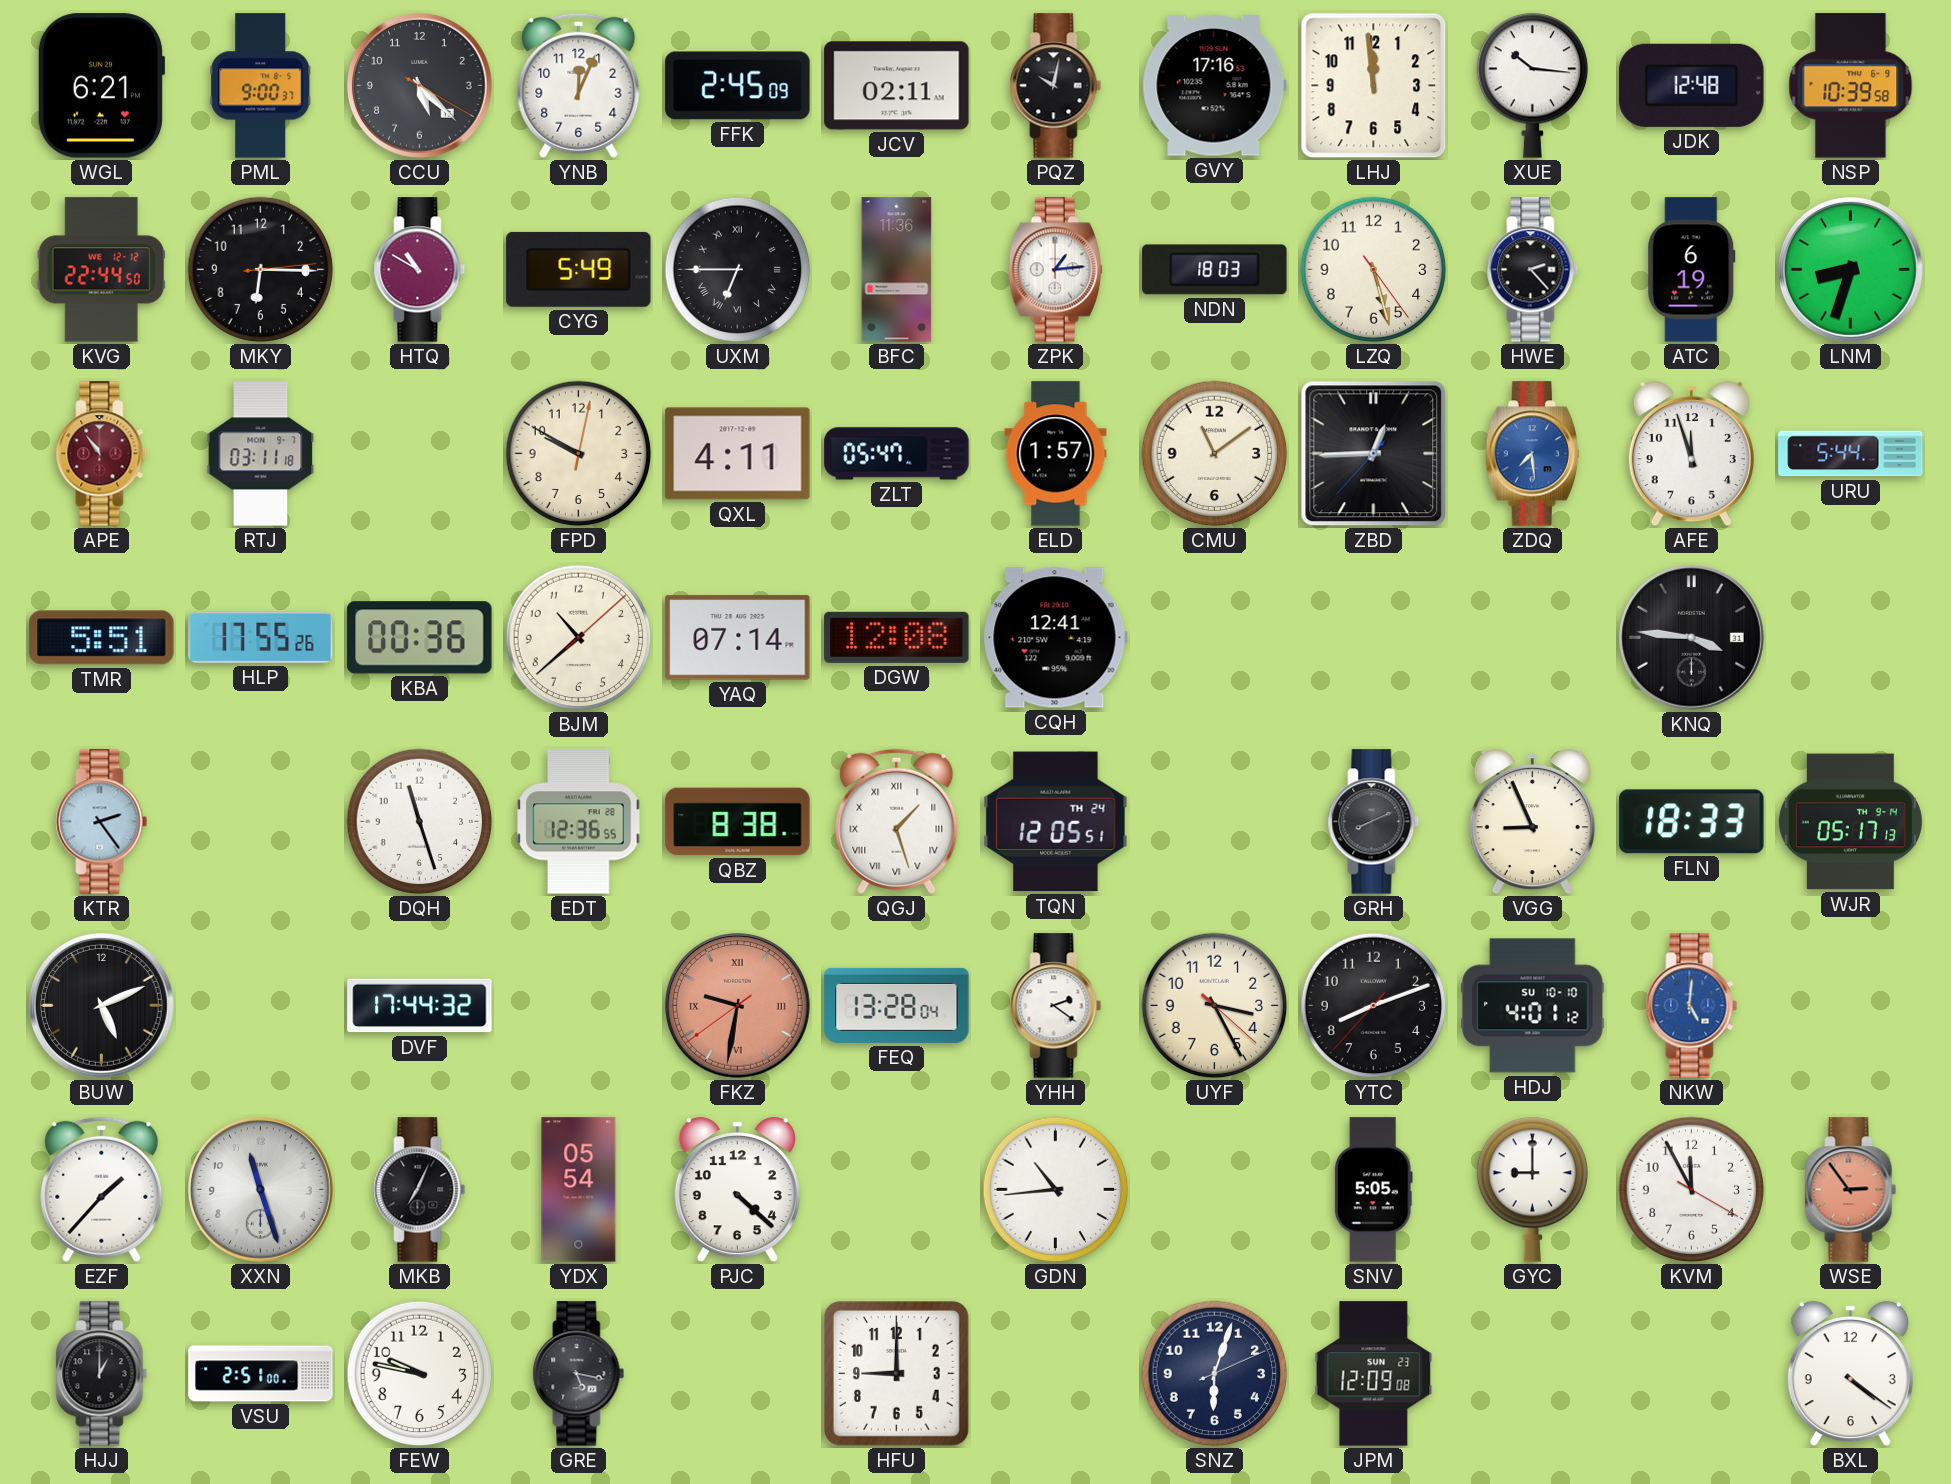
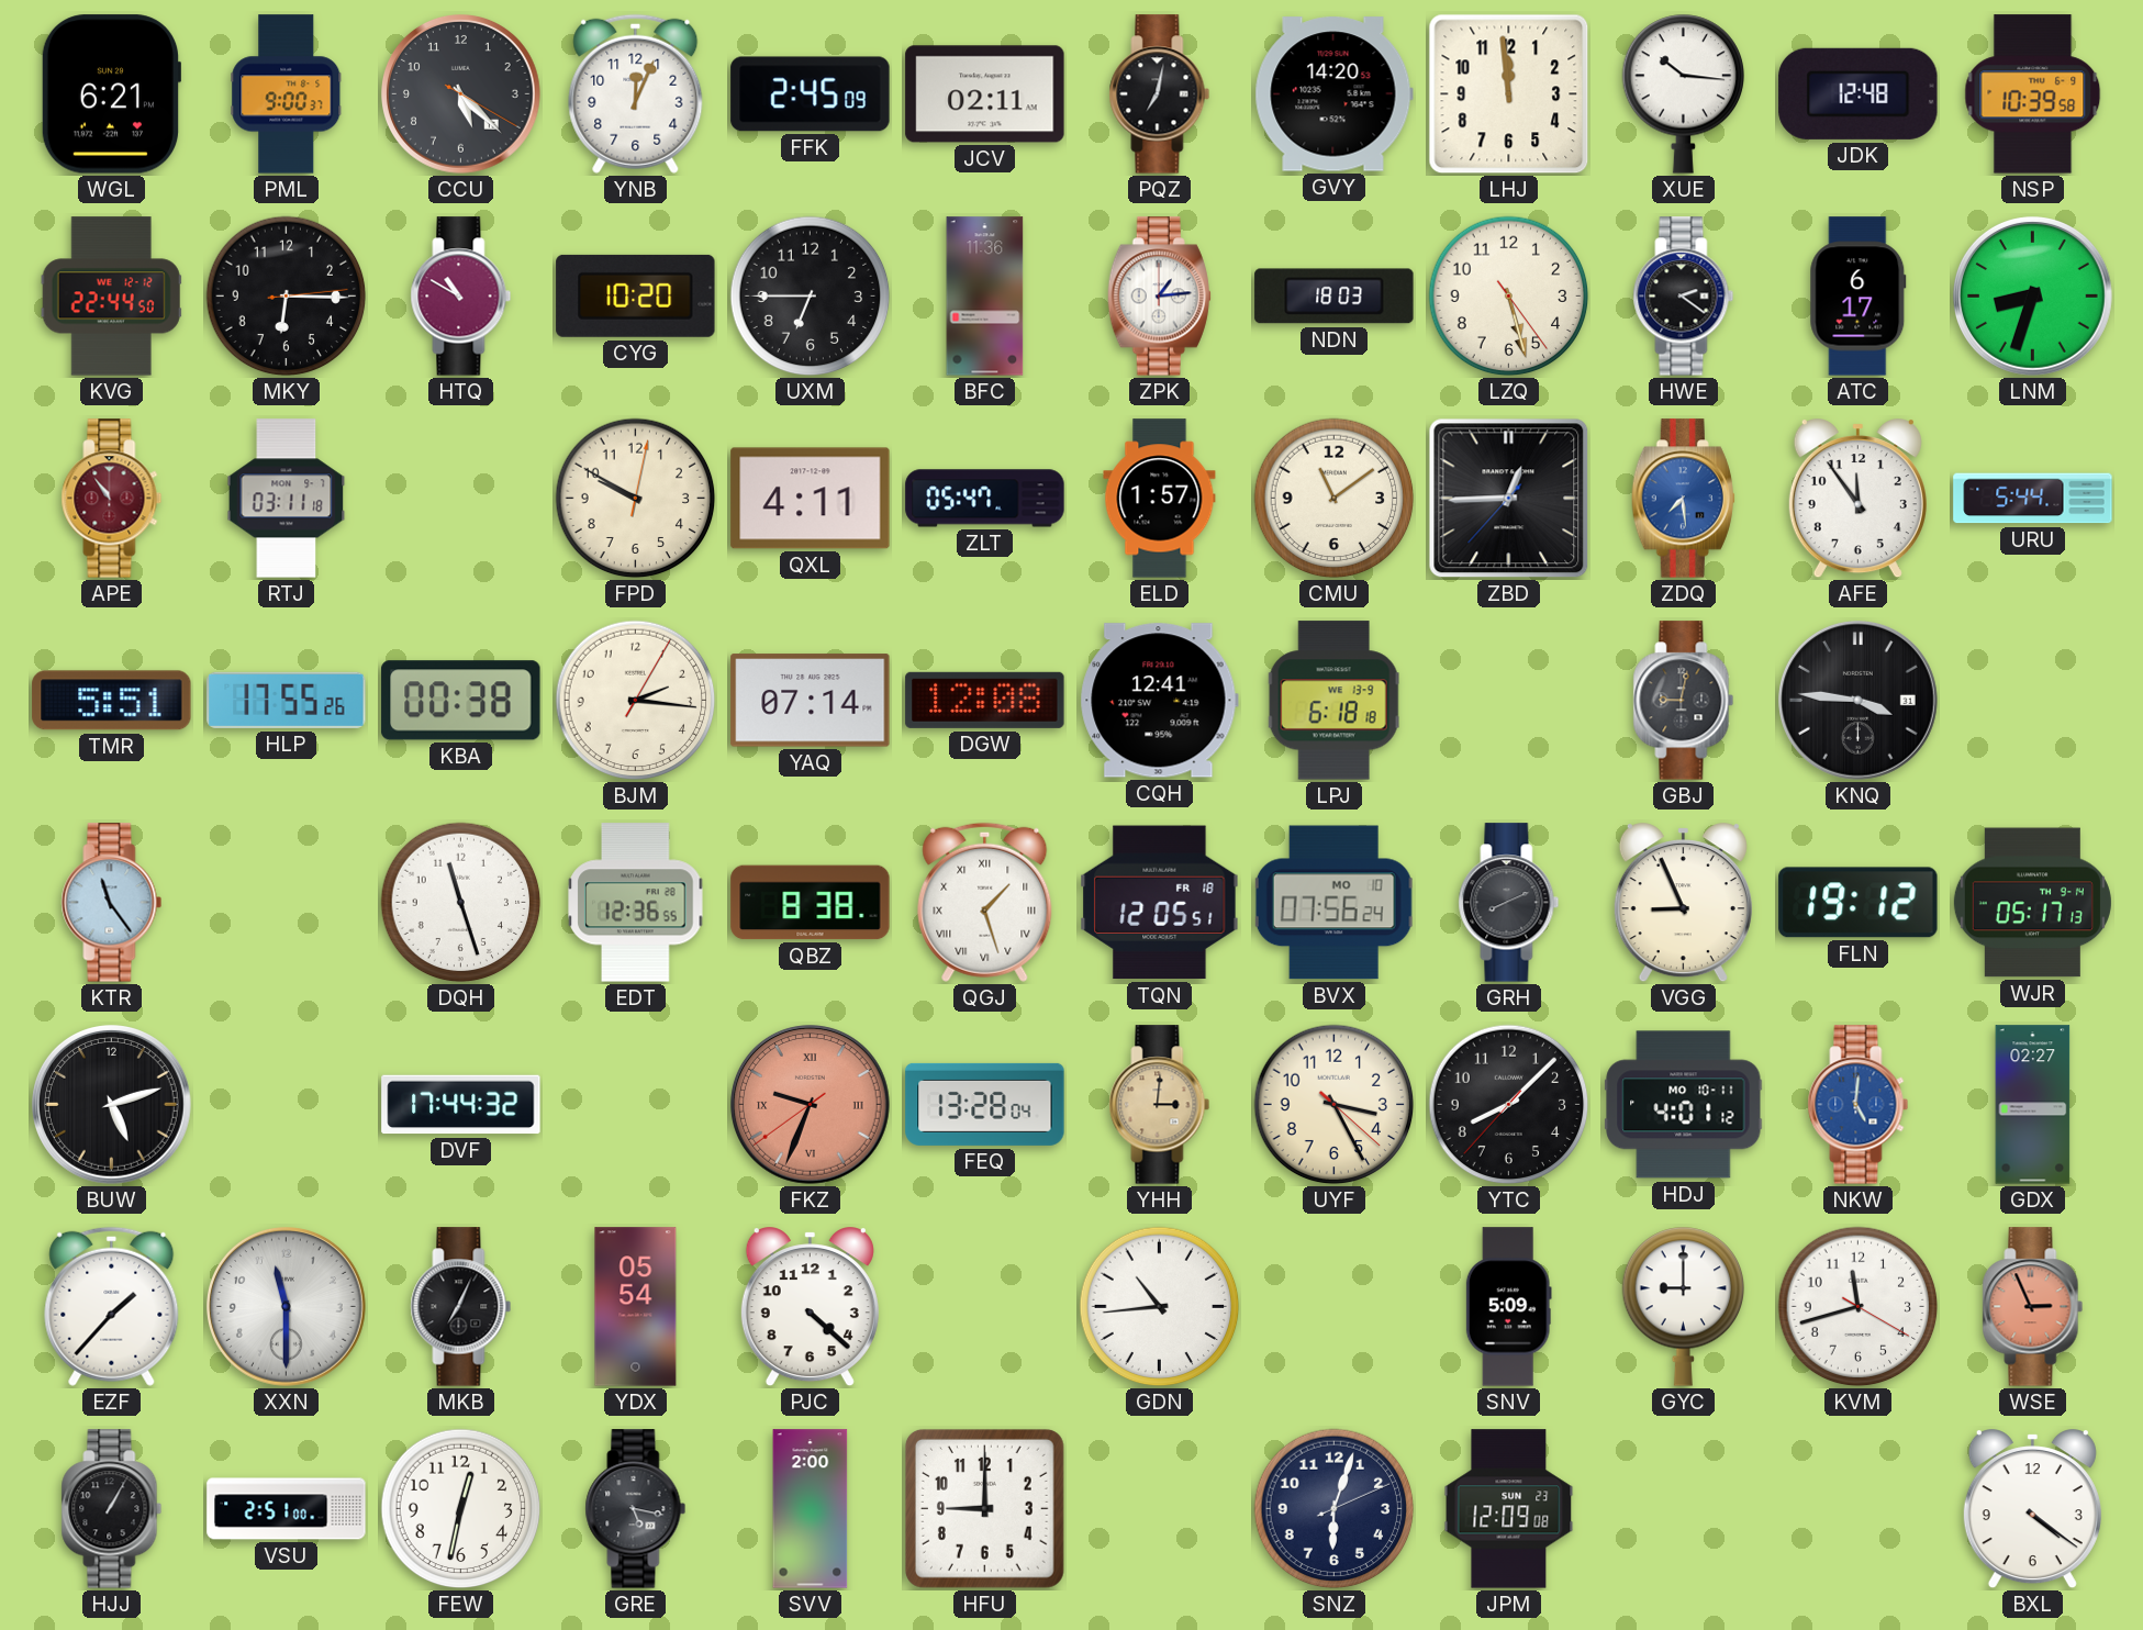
PQZ: 10:02 -> 7:02
GVY: 17:16 -> 14:20
CYG: 5:49 -> 10:20
UXM numerals: Roman -> Arabic
HWE: 2:23 -> 2:21
ATC: 6:19 -> 6:17
AFE: 11:57 -> 11:54
KBA: 00:36 -> 00:38
BJM: 10:38 -> 2:16
LPJ: none -> 6:18
GBJ: none -> 9:02
KTR: 2:24 -> 11:24
TQN date: TH 24 -> FR 18
BVX: none -> 07:56
FLN: 18:33 -> 19:12
BUW: 5:11 -> 5:12
FKZ: 9:31 -> 9:33
YHH: 2:21 -> 3:01
YHH dial: white -> champagne
YTC: 8:11 -> 8:07
HDJ date: SU 10-10 -> MO 10-11
GDX: none -> 02:27
XXN: 11:27 -> 11:30
SNV: 5:05 -> 5:09
KVM: 11:55 -> 11:42
WSE: 2:54 -> 2:56
HJJ: 1:00 -> 1:05
FEW: 9:47 -> 12:32
SVV: none -> 2:00
